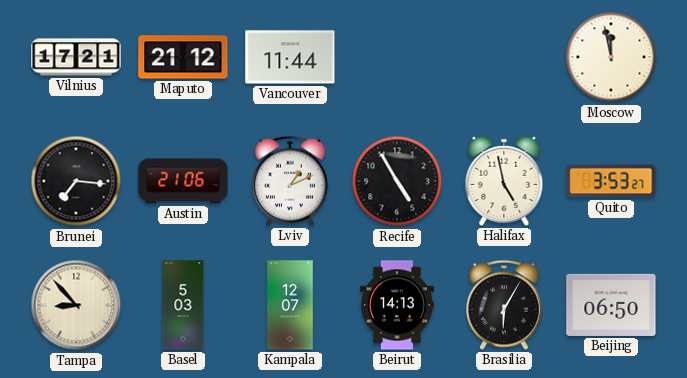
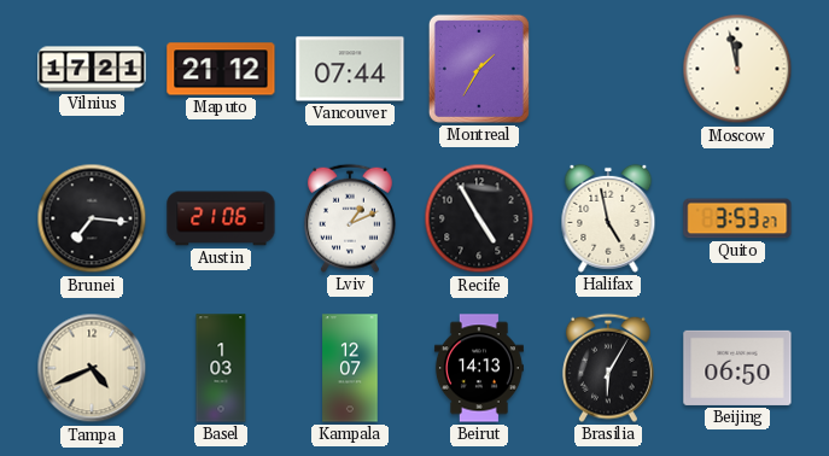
Vancouver: 11:44 -> 07:44
Montreal: none -> 1:35
Tampa: 8:53 -> 4:41
Basel: 5:03 -> 1:03
